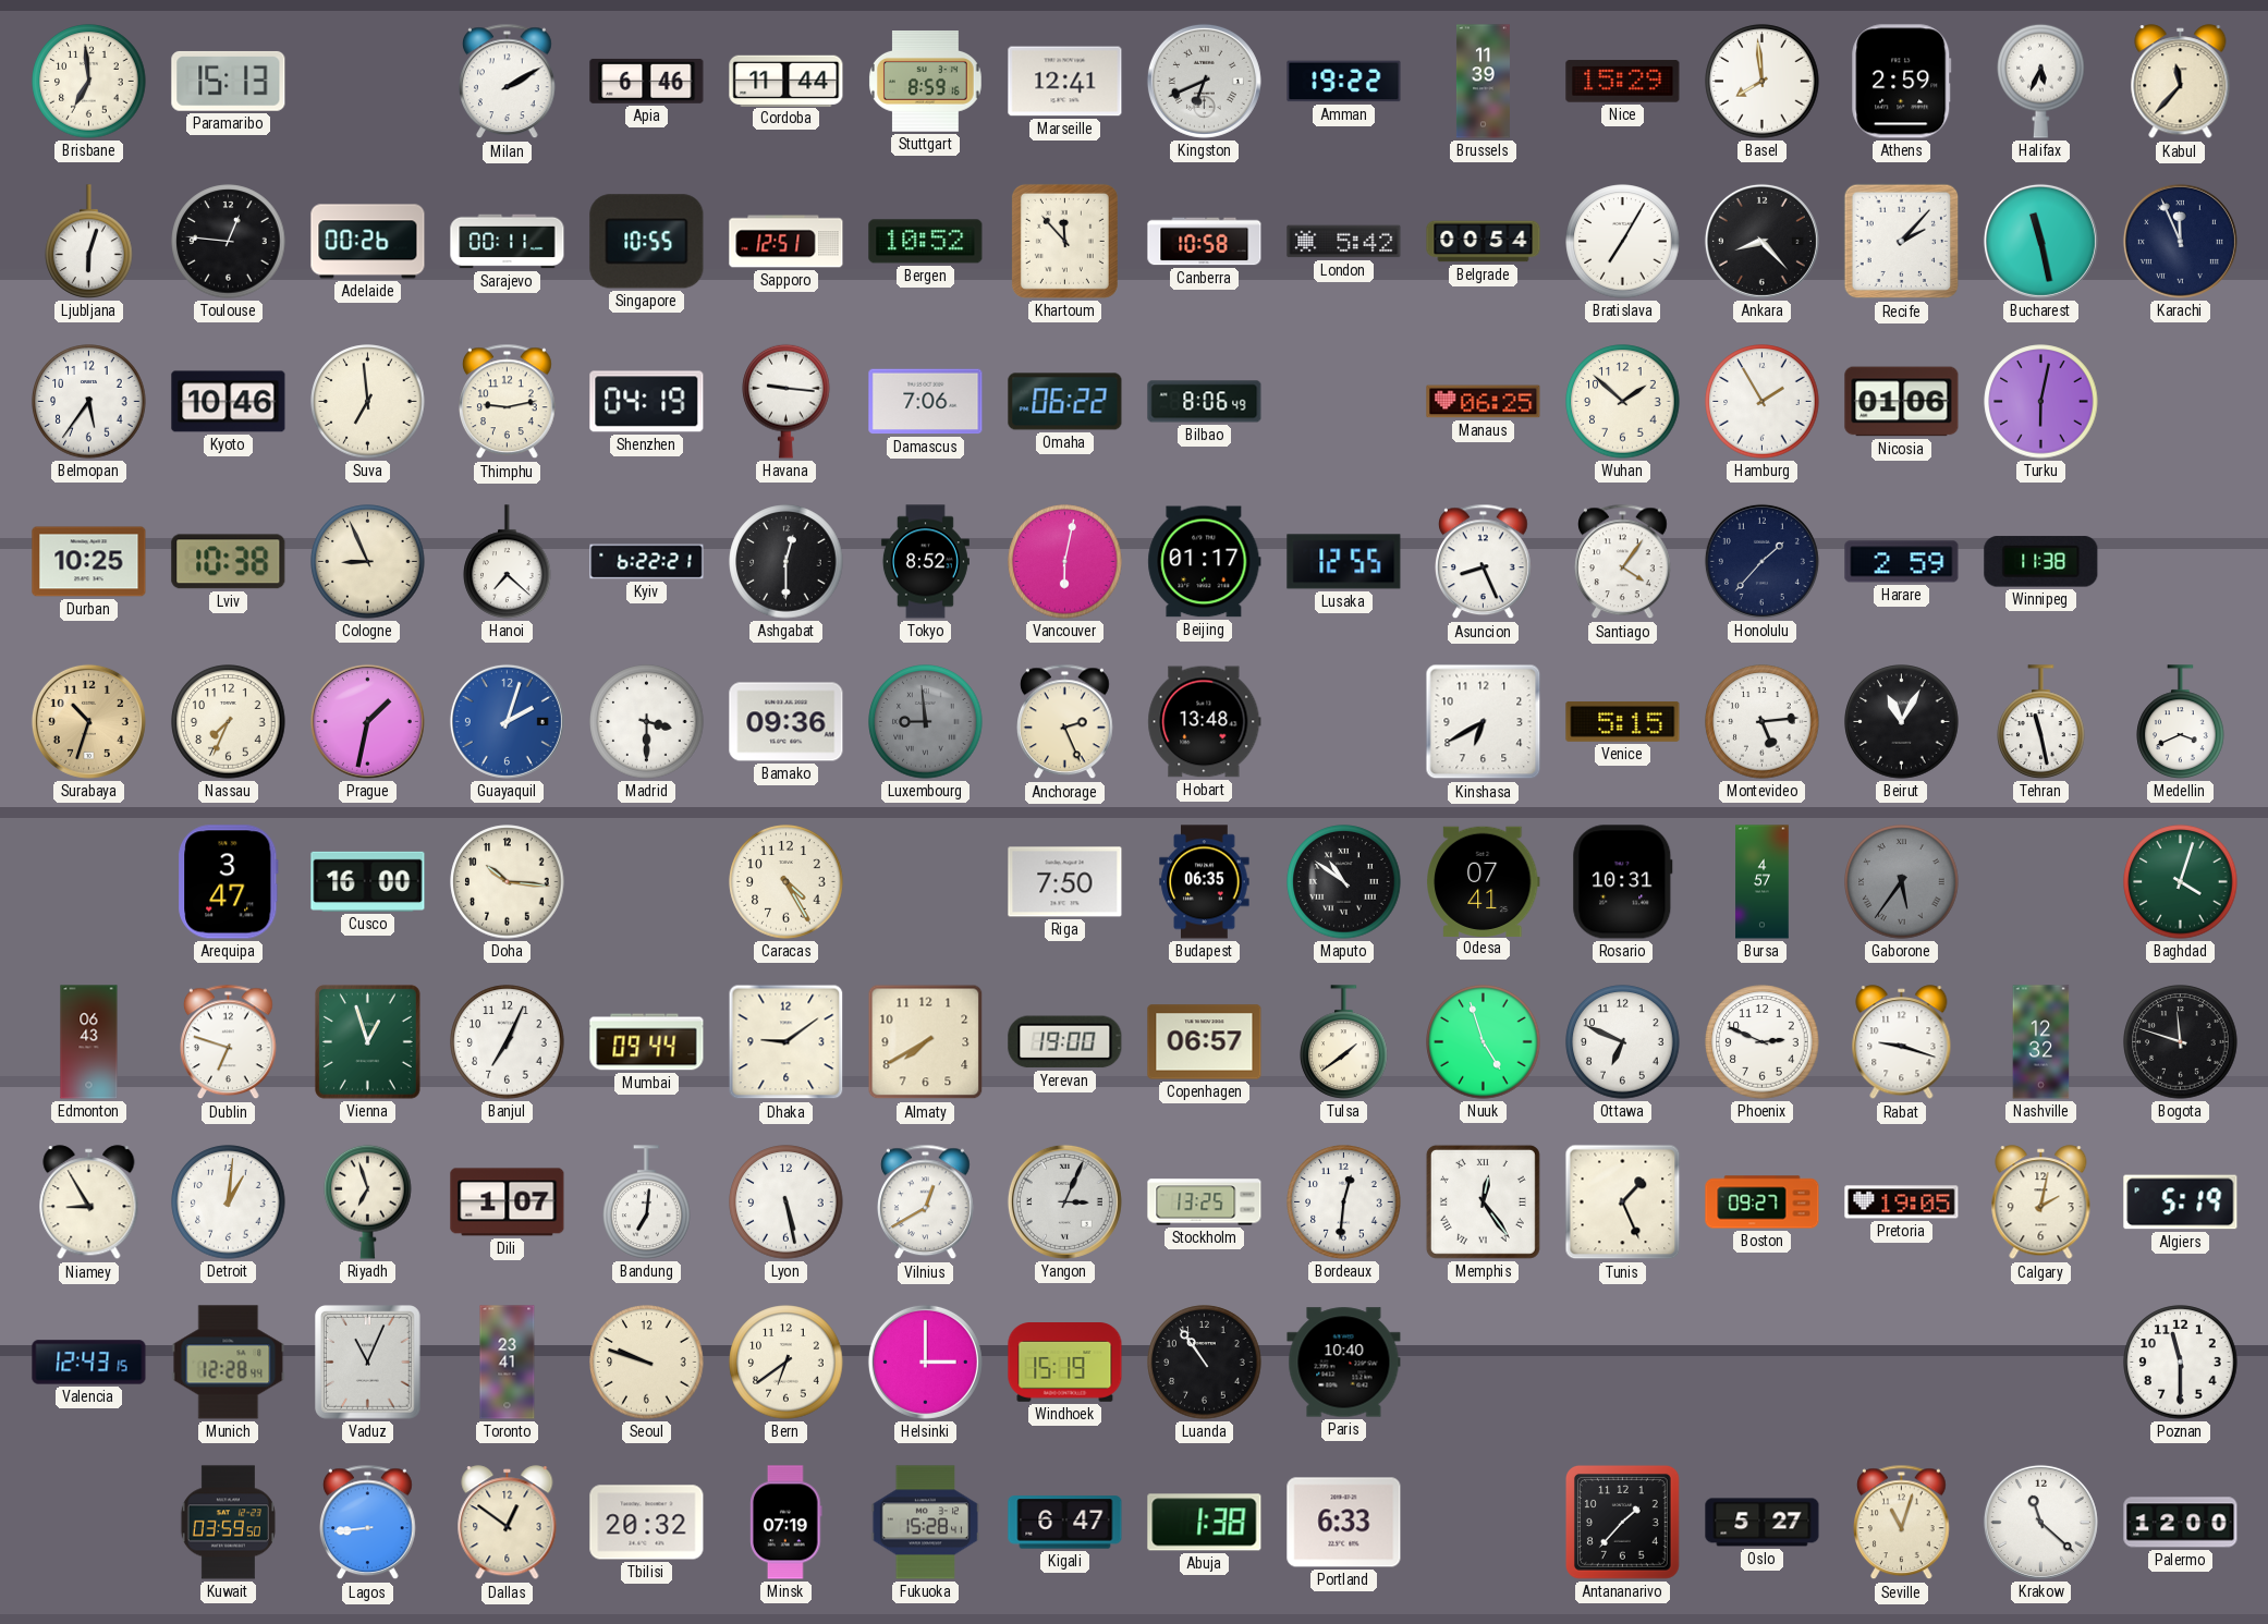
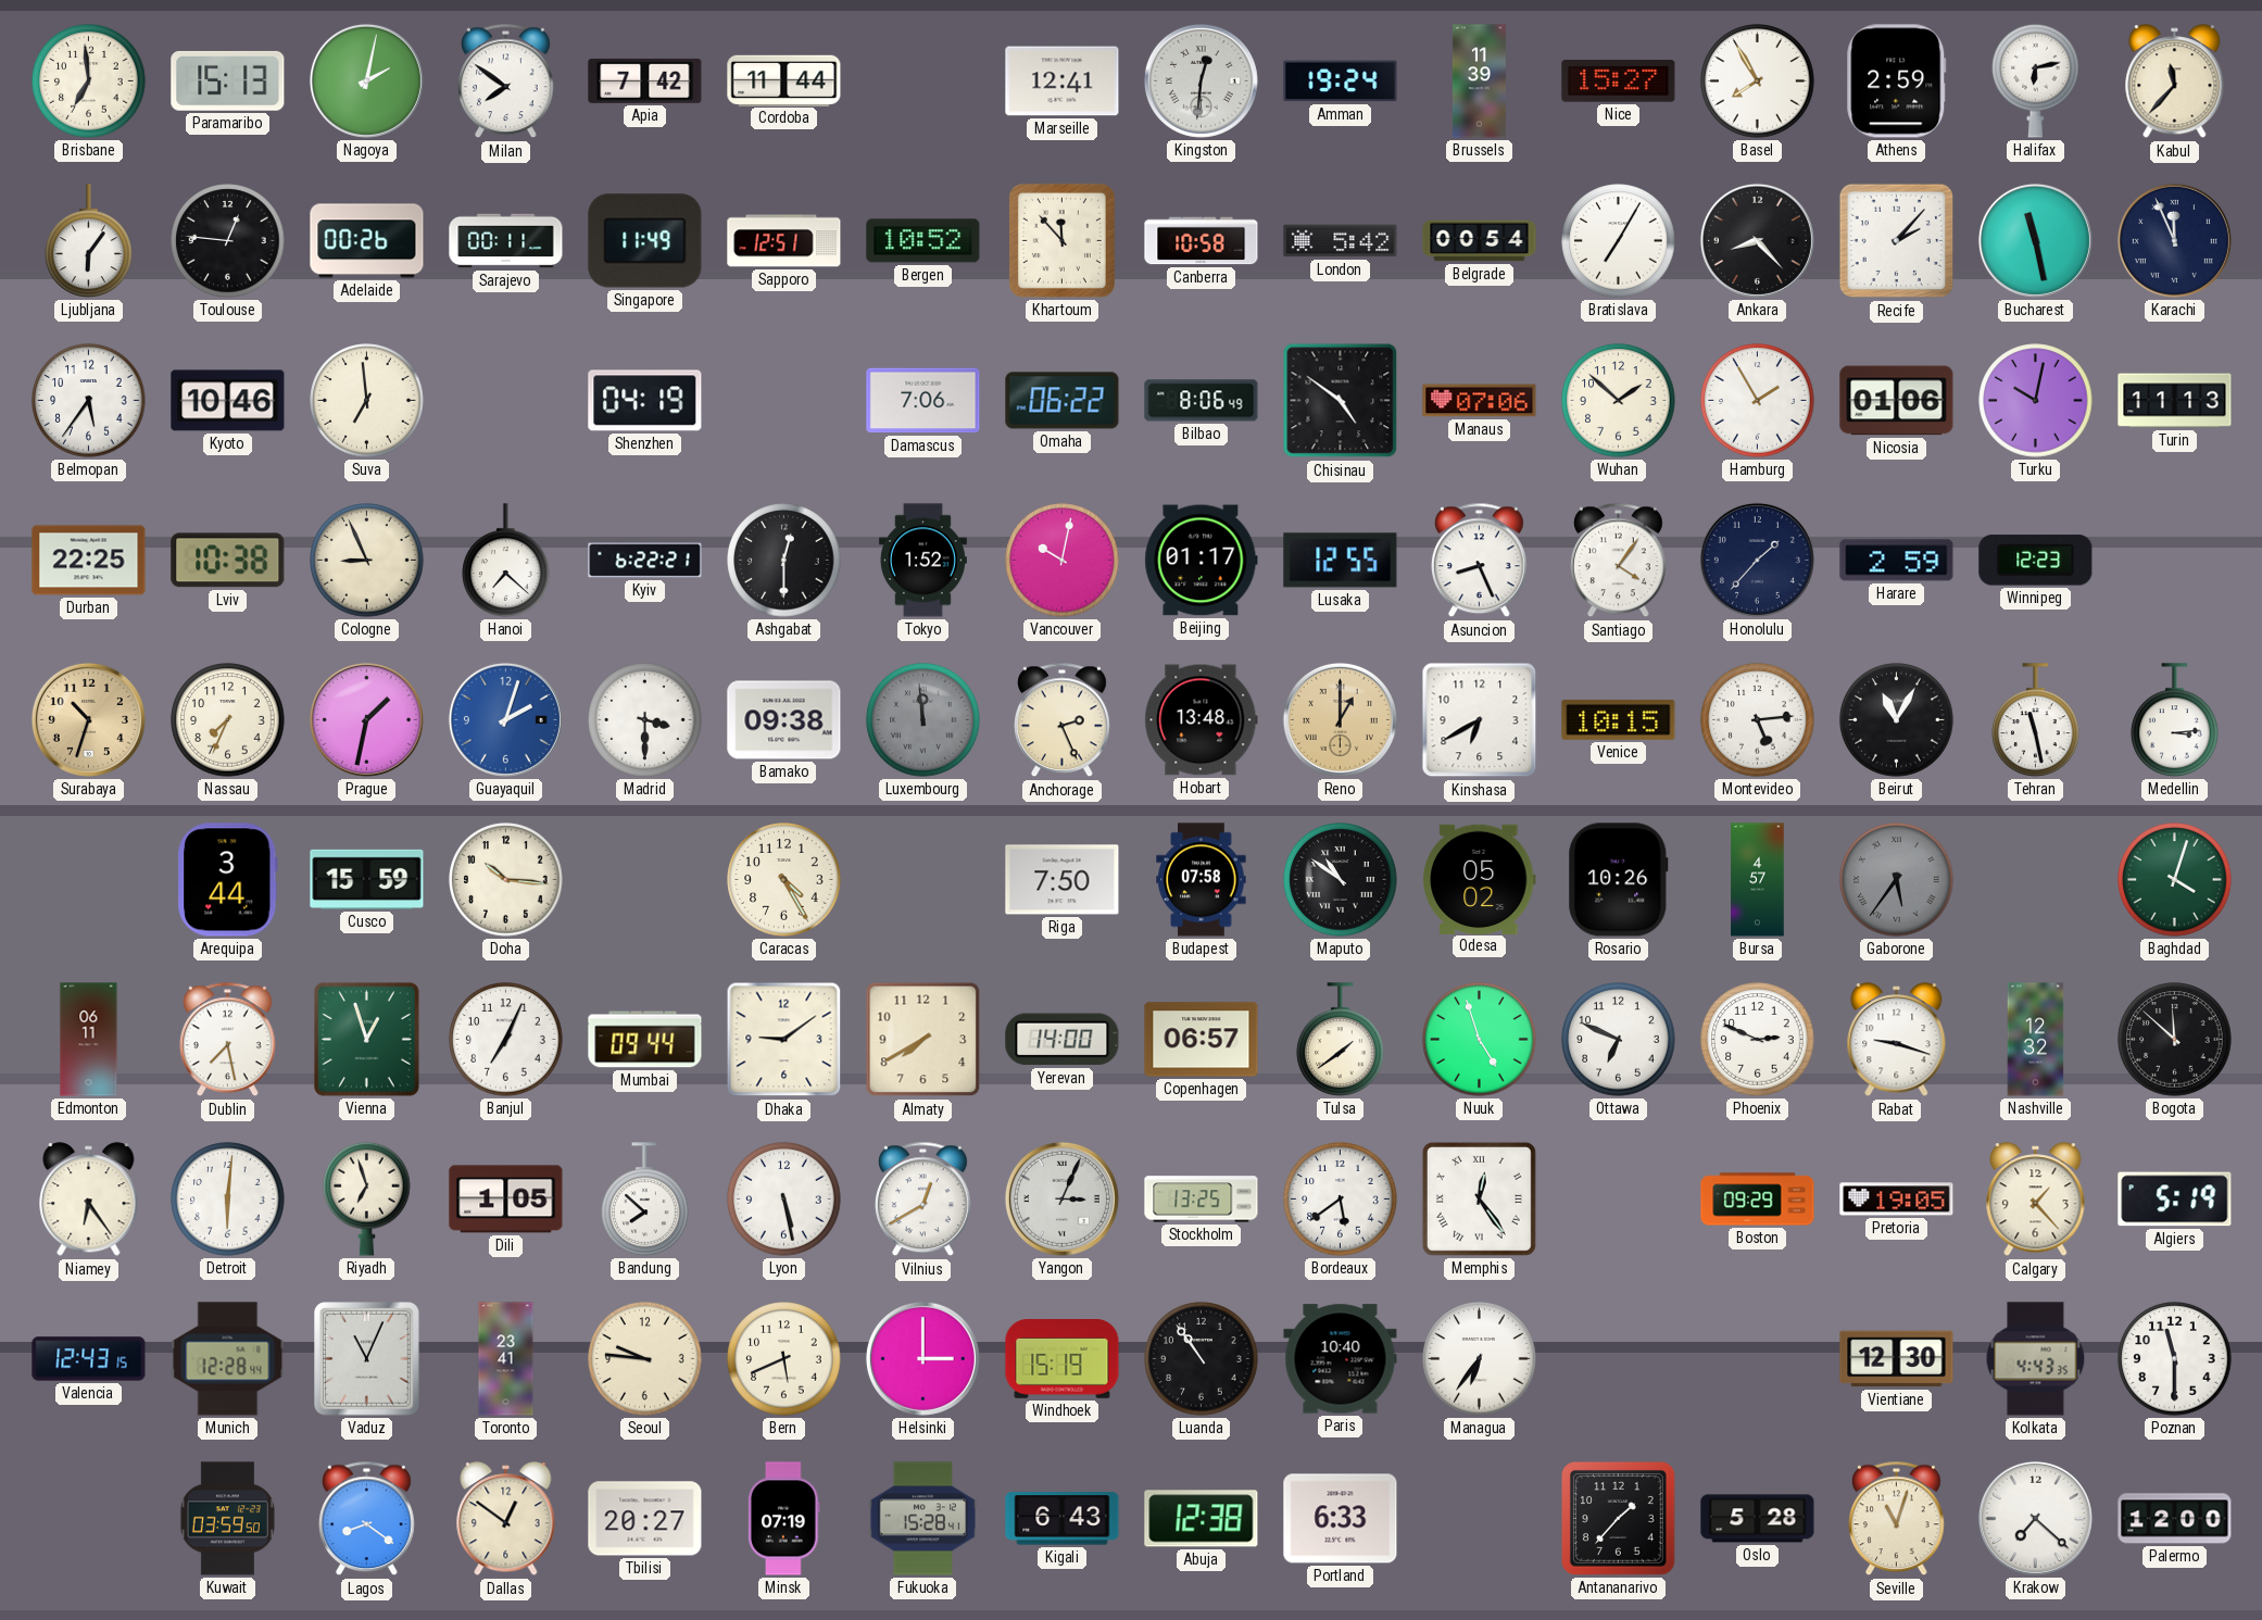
Nagoya: none -> 2:02
Milan: 2:10 -> 7:51
Apia: 6:46 -> 7:42
Stuttgart: 8:59 -> none
Kingston: 6:41 -> 12:31
Amman: 19:22 -> 19:24
Nice: 15:29 -> 15:27
Basel: 7:59 -> 7:55
Halifax: 5:34 -> 6:13
Ljubljana: 6:03 -> 6:06
Singapore: 10:55 -> 11:49
Thimphu: 9:13 -> none
Havana: 9:16 -> none
Chisinau: none -> 4:51
Manaus: 06:25 -> 07:06
Turku: 6:02 -> 10:02
Turin: none -> 11:13
Durban: 10:25 -> 22:25
Tokyo: 8:52 -> 1:52
Vancouver: 6:02 -> 10:02
Winnipeg: 11:38 -> 12:23
Bamako: 09:36 -> 09:38
Luxembourg: 8:59 -> 11:59
Reno: none -> 1:00
Venice: 5:15 -> 10:15
Medellin: 3:41 -> 3:14
Arequipa: 3:47 -> 3:44
Cusco: 16:00 -> 15:59
Budapest: 06:35 -> 07:58
Odesa: 07:41 -> 05:02
Rosario: 10:31 -> 10:26
Edmonton: 06:43 -> 06:11
Dublin: 6:48 -> 7:28
Yerevan: 19:00 -> 14:00
Bogota: 11:48 -> 11:52
Niamey: 8:55 -> 6:24
Detroit: 1:01 -> 6:01
Dili: 1:07 -> 1:05
Bandung: 7:01 -> 7:52
Bordeaux: 12:31 -> 5:39
Tunis: 1:26 -> none
Boston: 09:27 -> 09:29
Calgary: 2:02 -> 1:23
Seoul: 9:48 -> 9:46
Bern: 6:39 -> 5:41
Managua: none -> 6:36
Vientiane: none -> 12:30
Kolkata: none -> 4:43
Lagos: 8:44 -> 8:21
Tbilisi: 20:32 -> 20:27
Kigali: 6:47 -> 6:43
Abuja: 1:38 -> 12:38
Oslo: 5:27 -> 5:28
Krakow: 11:22 -> 7:22
